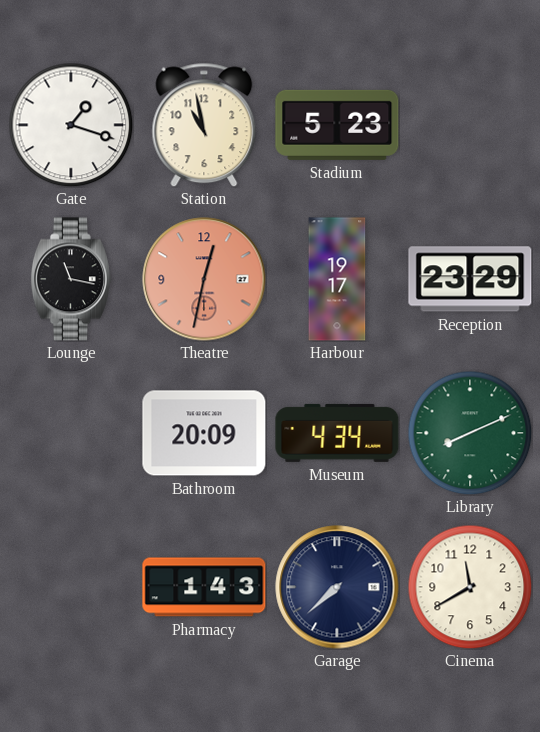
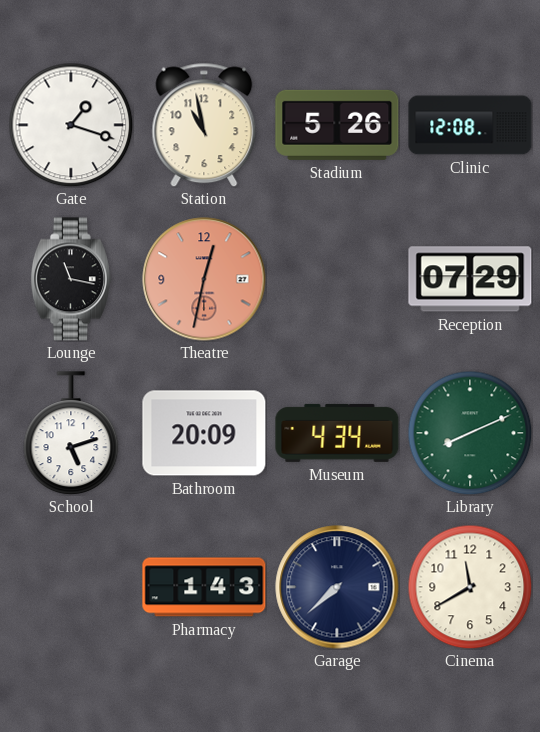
Stadium: 5:23 -> 5:26
Clinic: none -> 12:08
Harbour: 19:17 -> none
Reception: 23:29 -> 07:29
School: none -> 5:12
